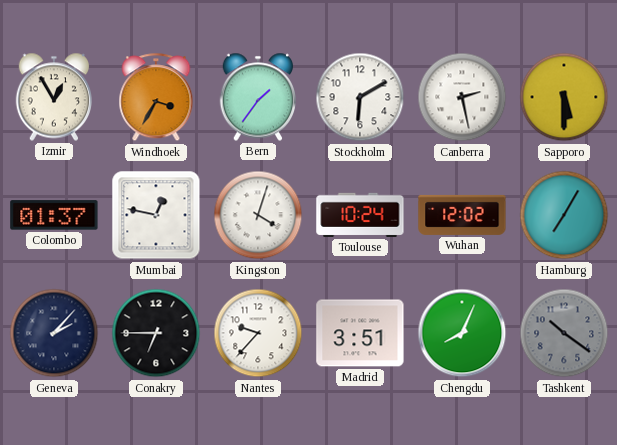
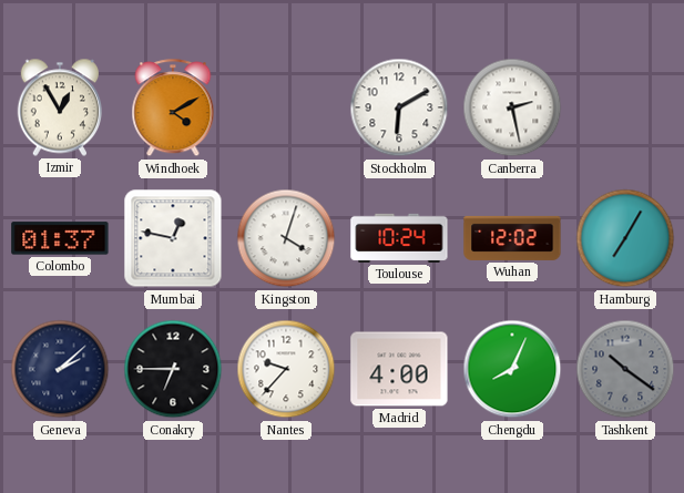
Windhoek: 3:35 -> 4:10
Bern: 1:36 -> none
Sapporo: 5:30 -> none
Geneva: 2:07 -> 2:08
Madrid: 3:51 -> 4:00
